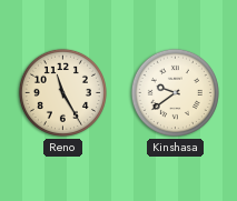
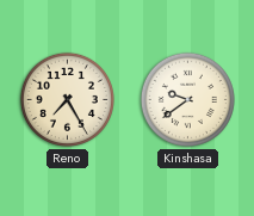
Reno: 11:25 -> 7:25
